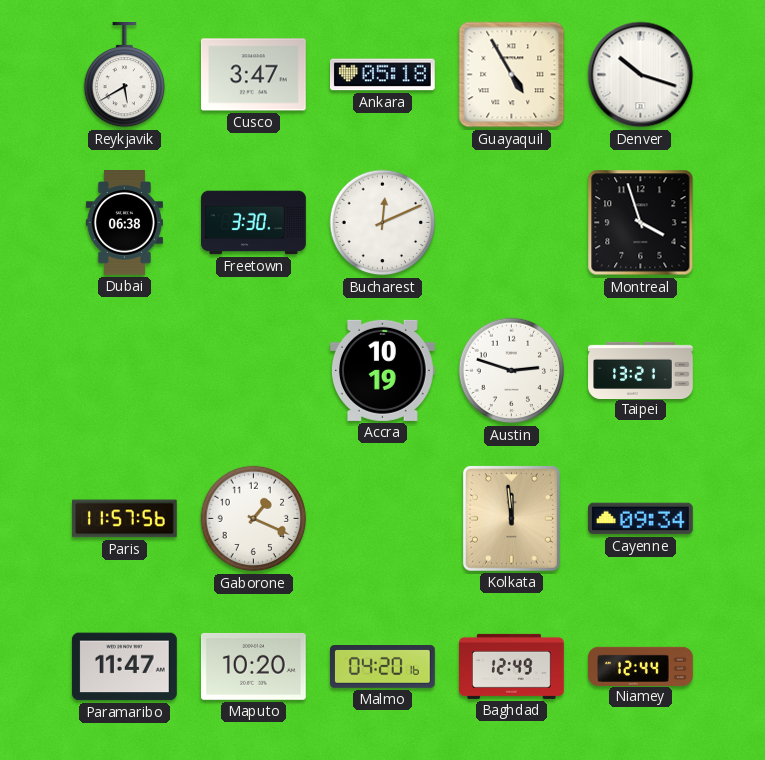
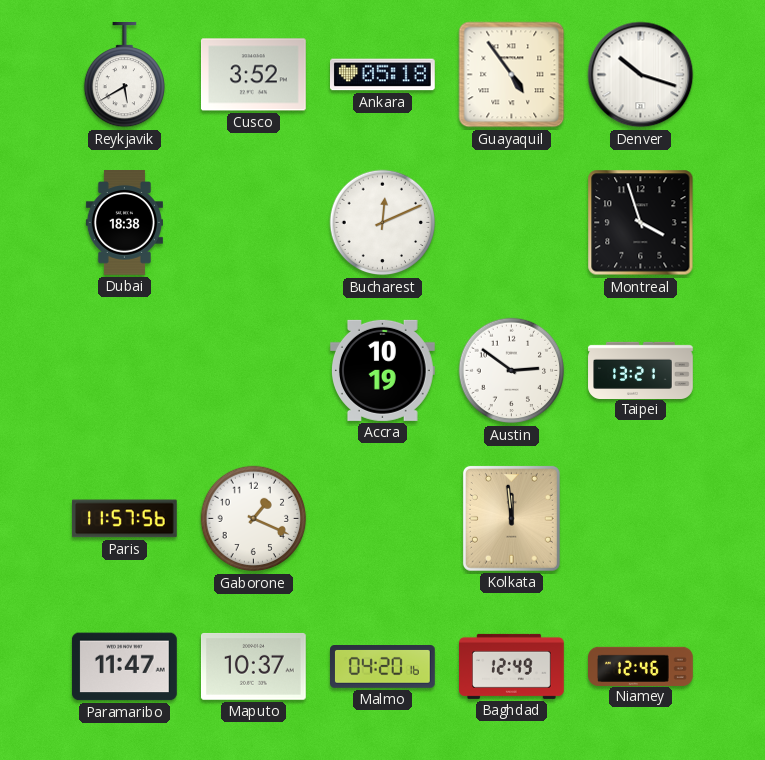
Cusco: 3:47 -> 3:52
Guayaquil: 4:55 -> 4:54
Dubai: 06:38 -> 18:38
Freetown: 3:30 -> none
Austin: 2:48 -> 2:51
Cayenne: 09:34 -> none
Maputo: 10:20 -> 10:37
Niamey: 12:44 -> 12:46
